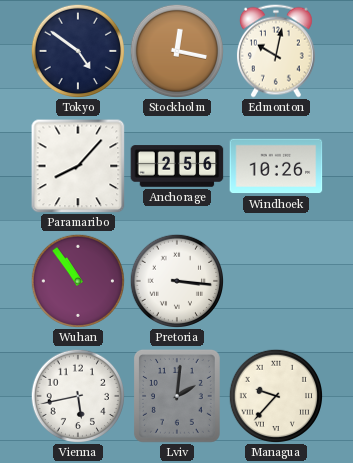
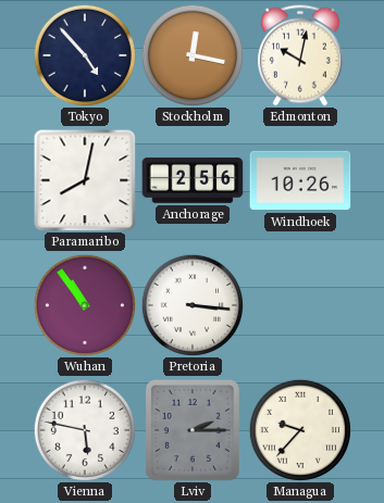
Tokyo: 4:51 -> 4:53
Paramaribo: 8:07 -> 8:02
Vienna: 5:43 -> 5:47
Lviv: 2:01 -> 2:15
